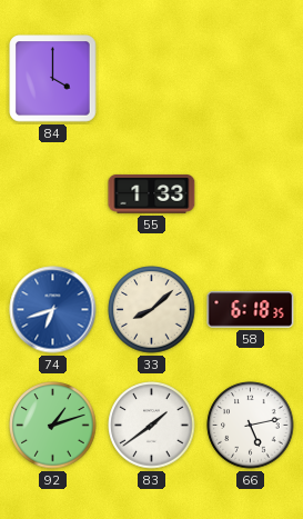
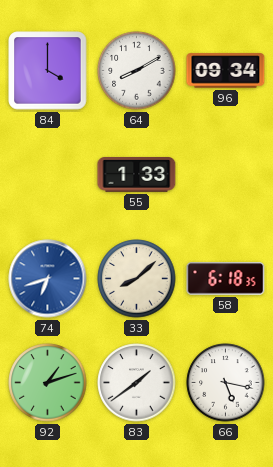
64: none -> 8:10
96: none -> 09:34
66: 5:13 -> 5:17
